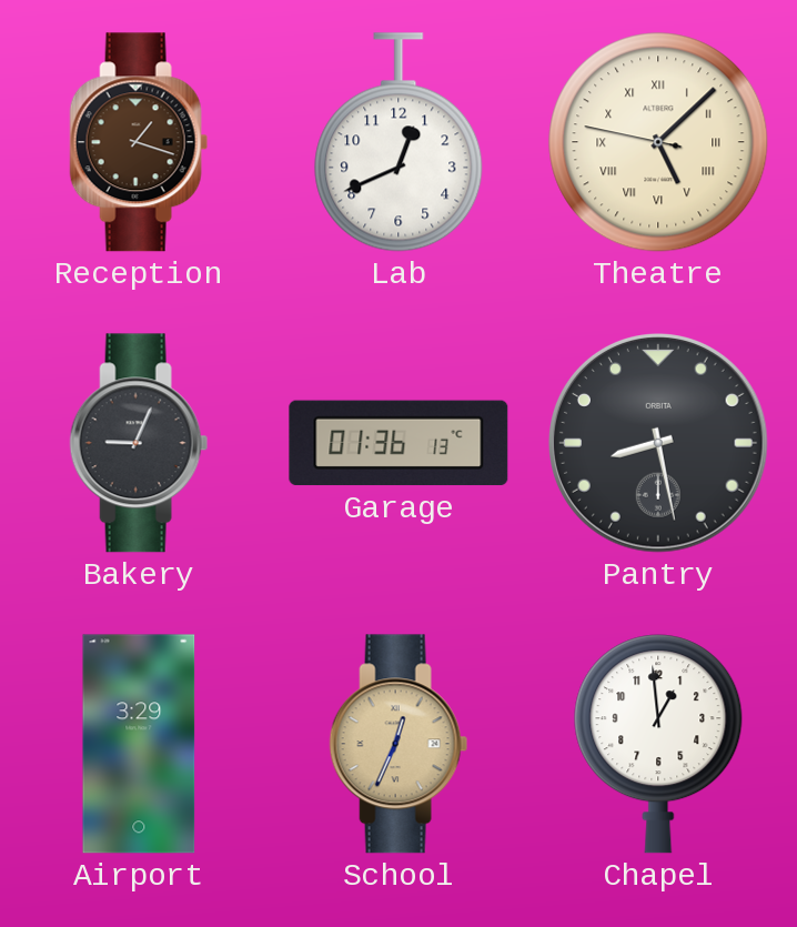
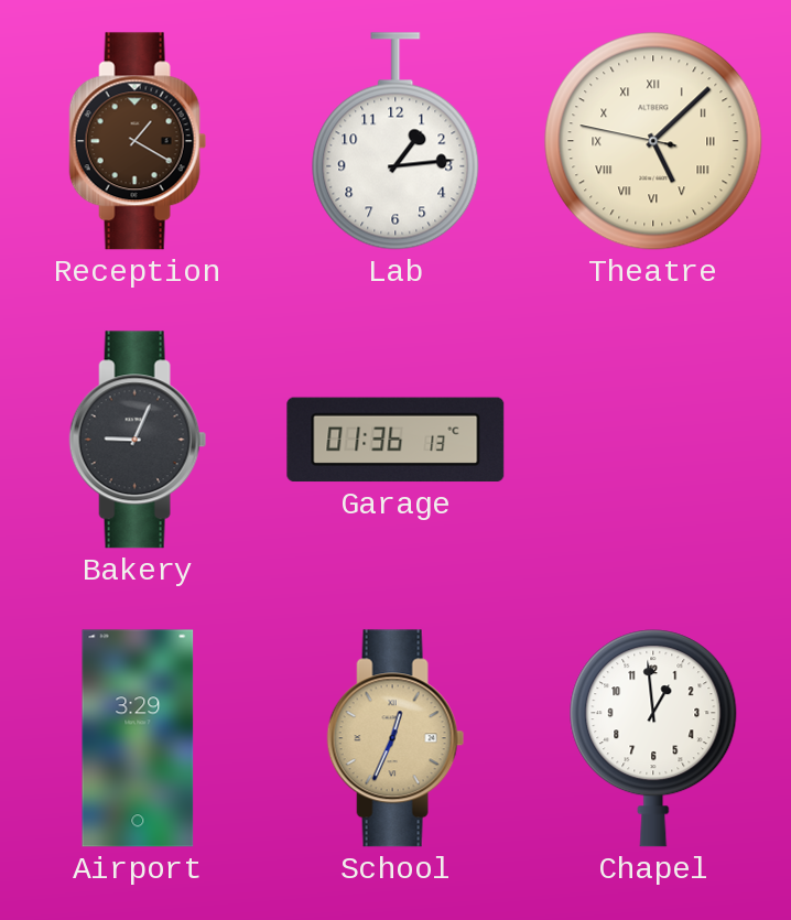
Reception: 1:18 -> 1:20
Lab: 12:41 -> 1:14
Pantry: 8:28 -> none
